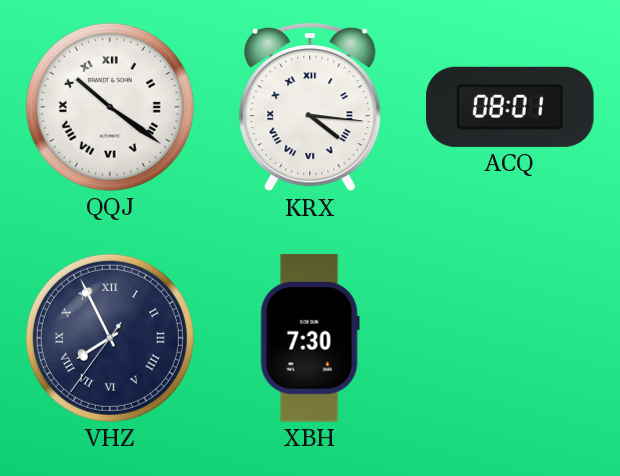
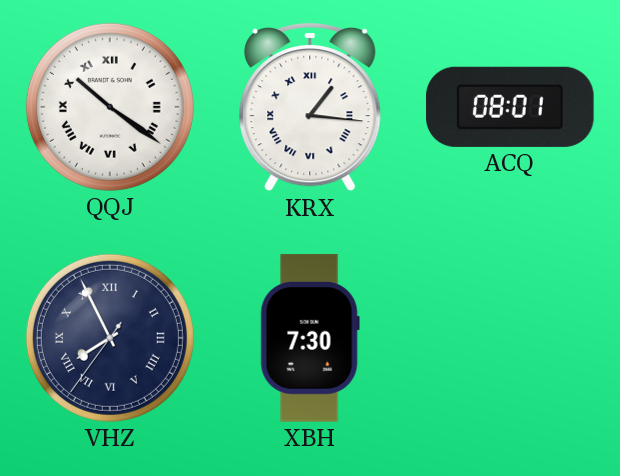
KRX: 4:16 -> 1:16
